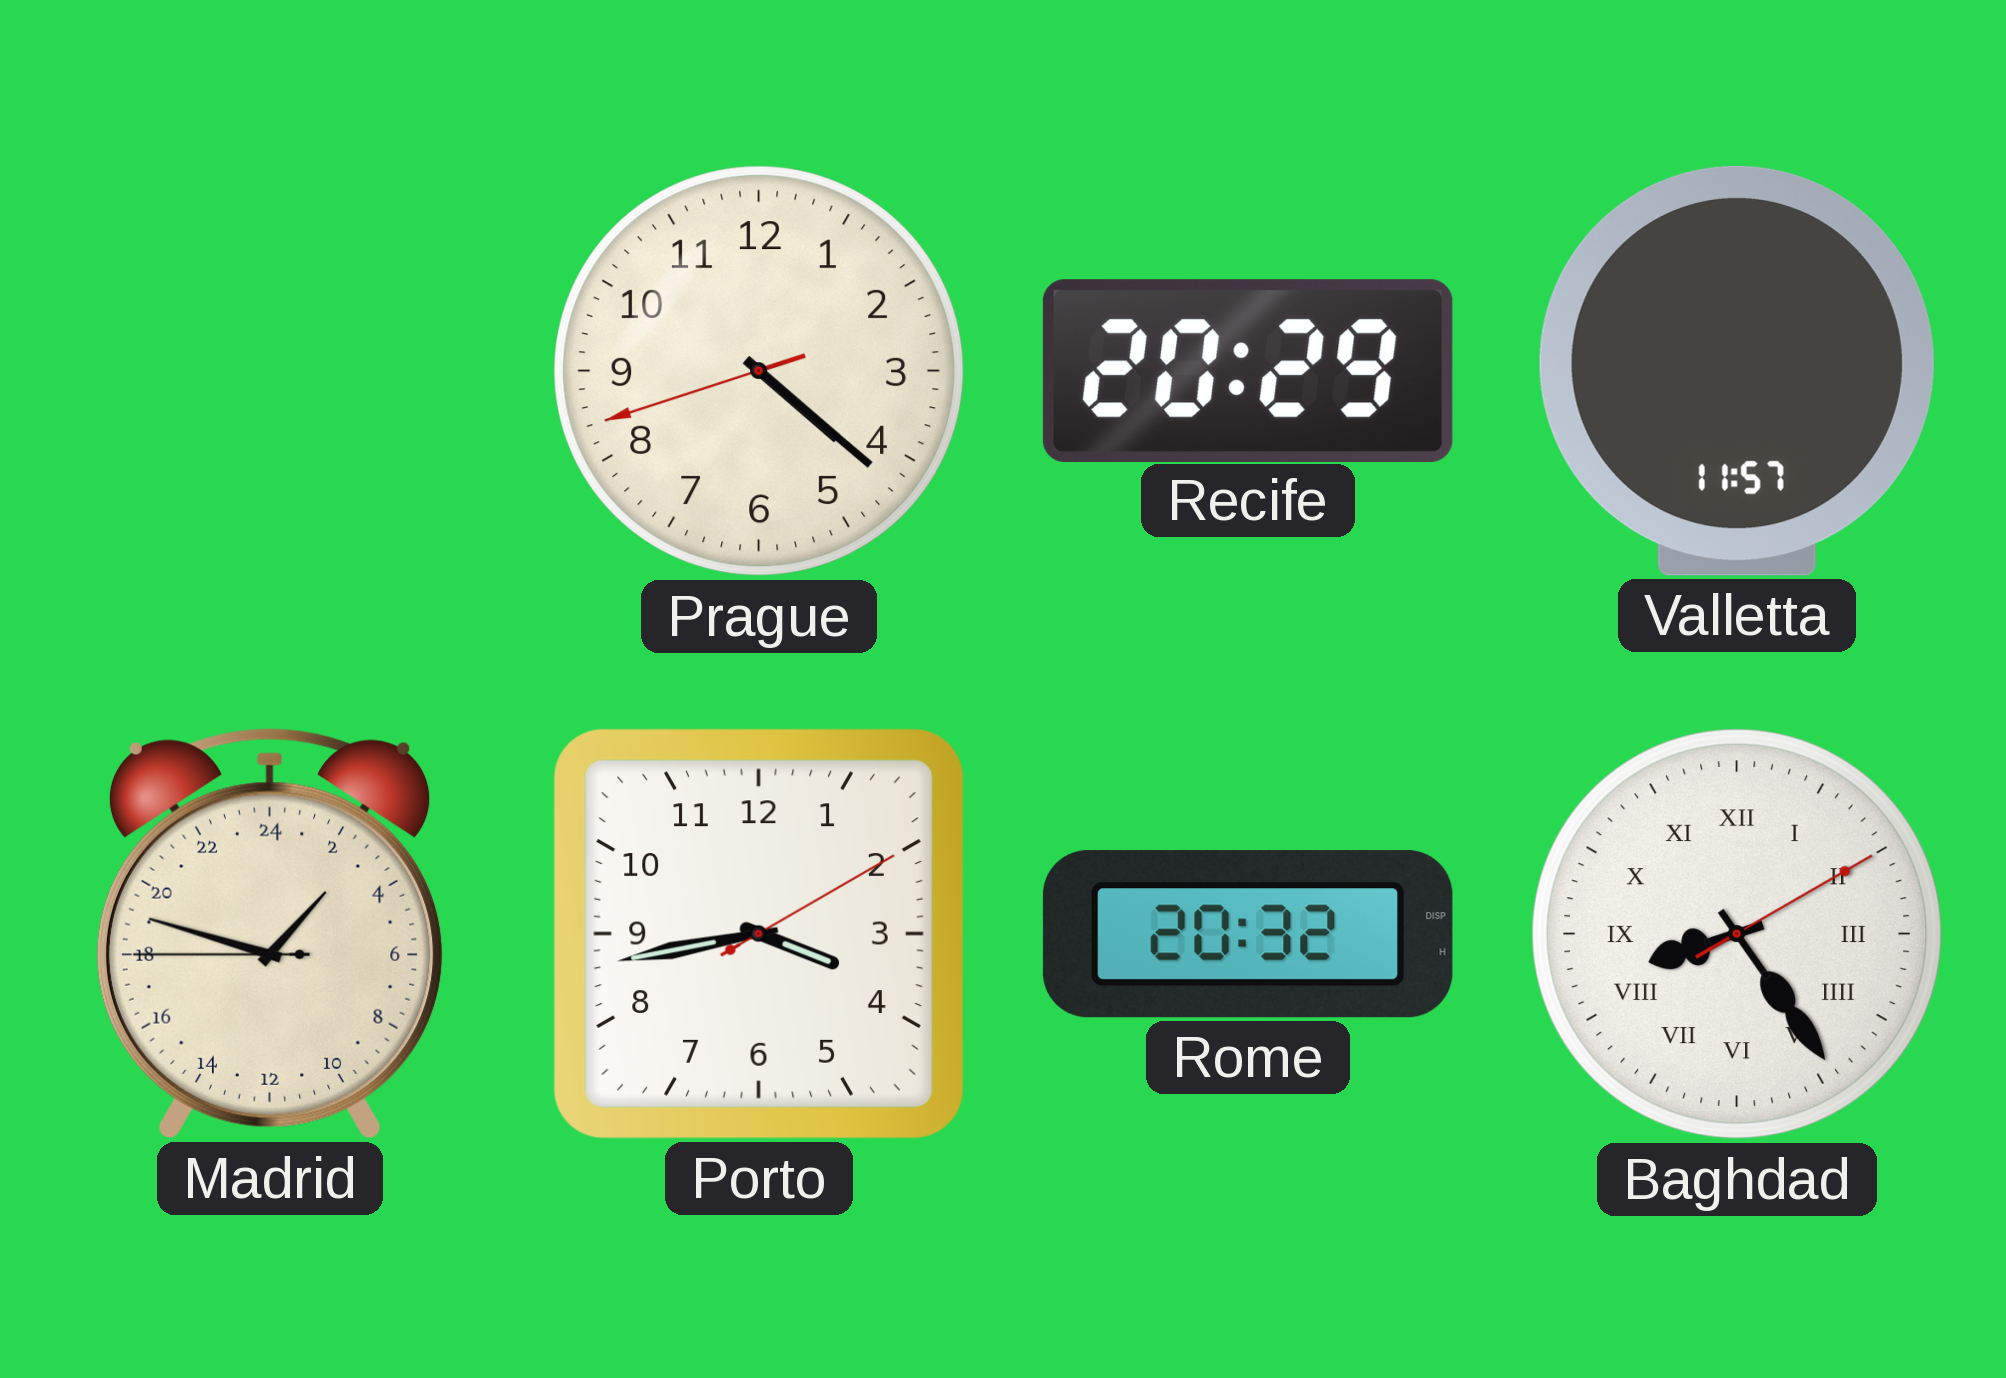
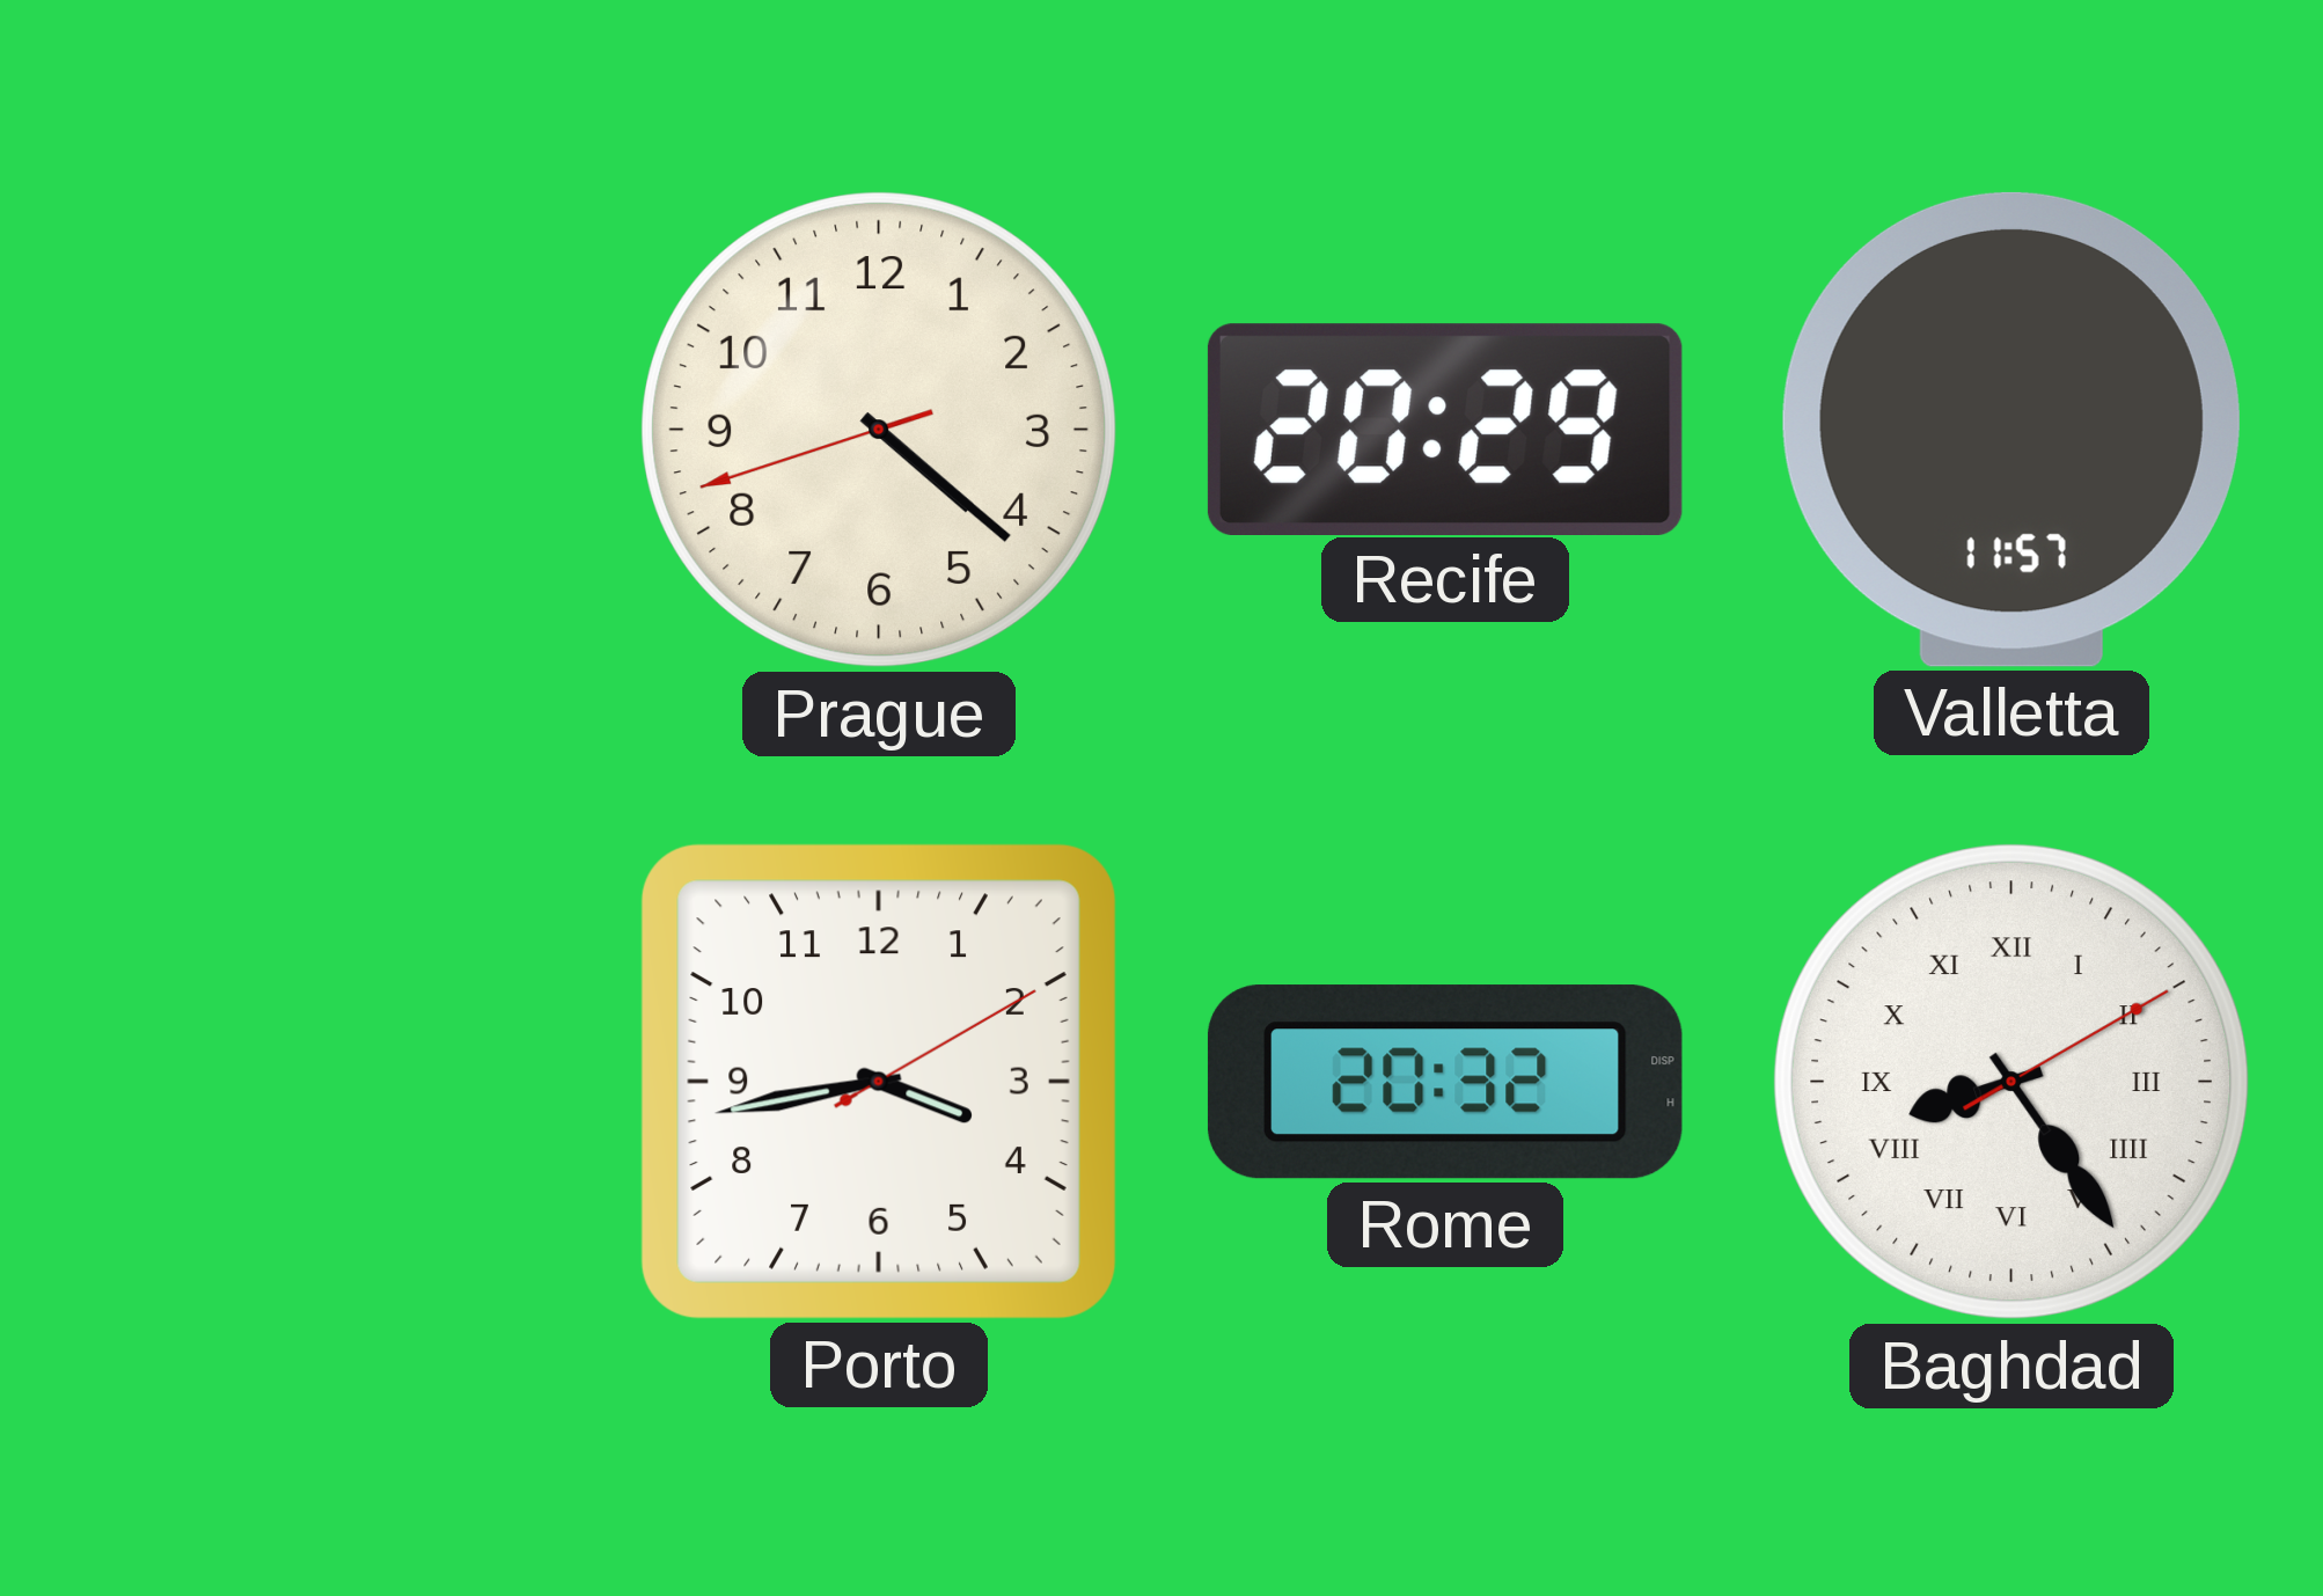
Madrid: 2:47 -> none
